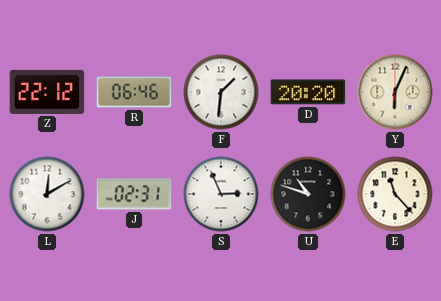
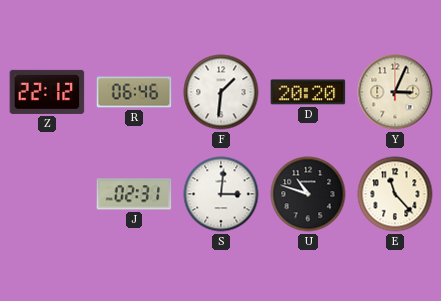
Y: 6:04 -> 3:04
L: 12:10 -> none
S: 2:56 -> 3:01
